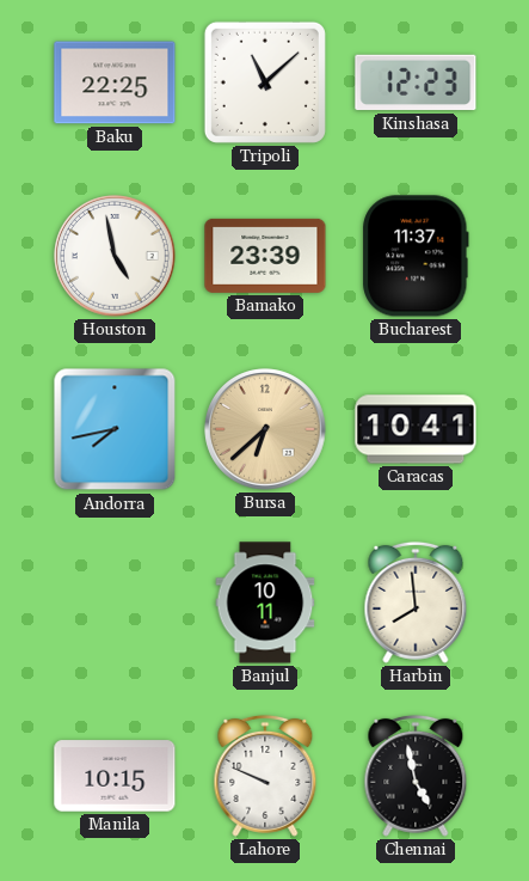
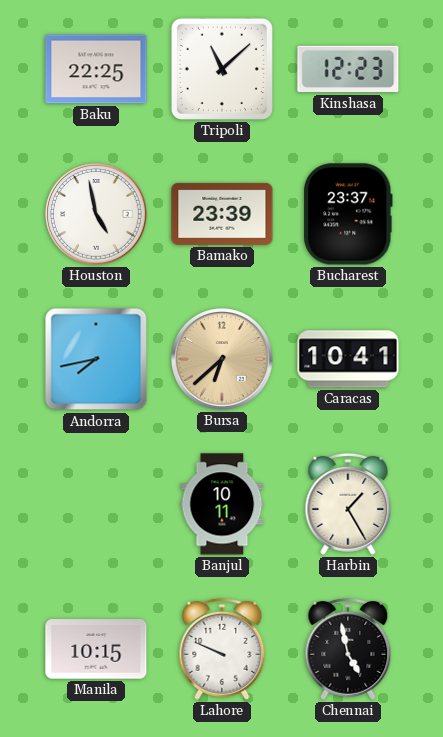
Bucharest: 11:37 -> 23:37
Harbin: 7:59 -> 1:25
